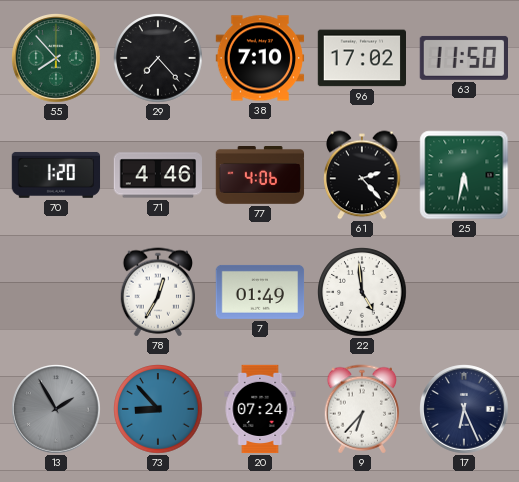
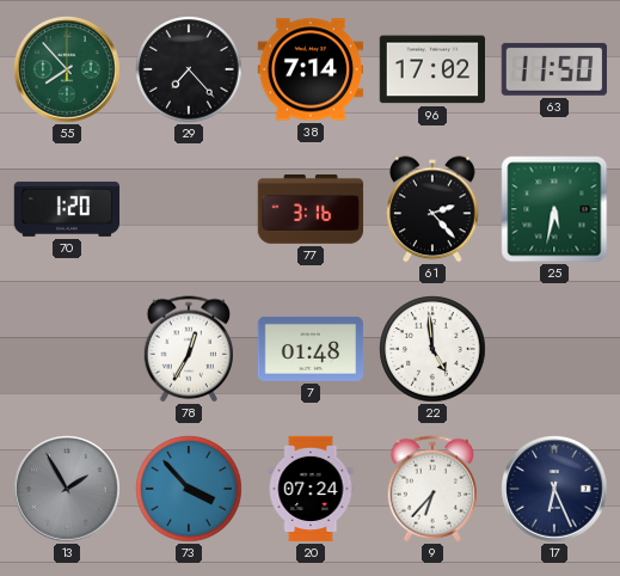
38: 7:10 -> 7:14
71: 4:46 -> none
77: 4:06 -> 3:16
7: 01:49 -> 01:48
73: 8:53 -> 3:53
